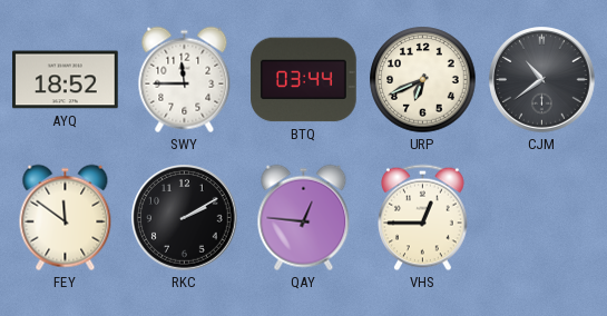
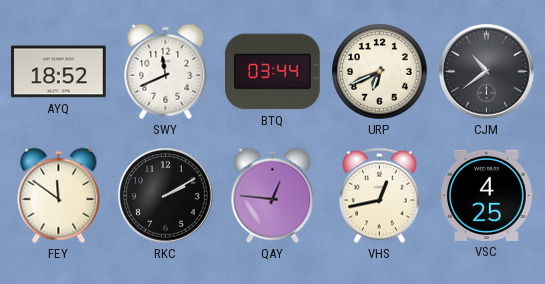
SWY: 11:45 -> 11:41
VHS: 12:45 -> 12:43
VSC: none -> 4:25
